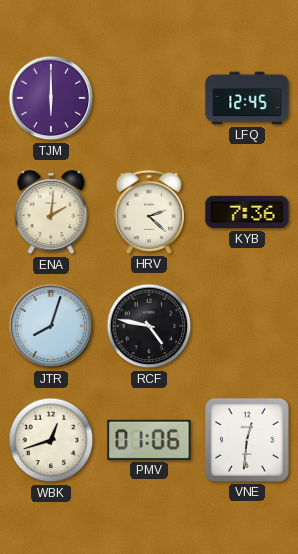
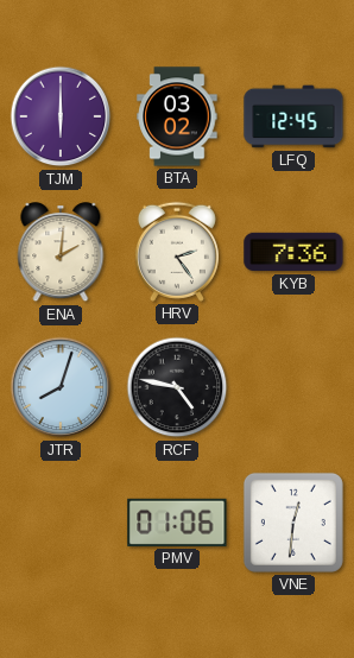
BTA: none -> 03:02
HRV: 2:22 -> 2:24
WBK: 12:42 -> none
